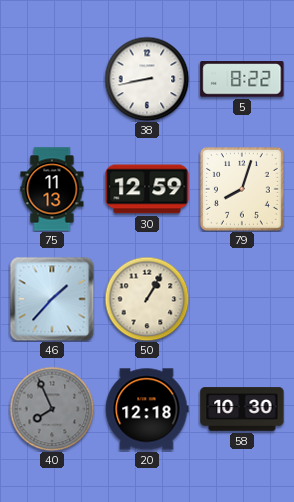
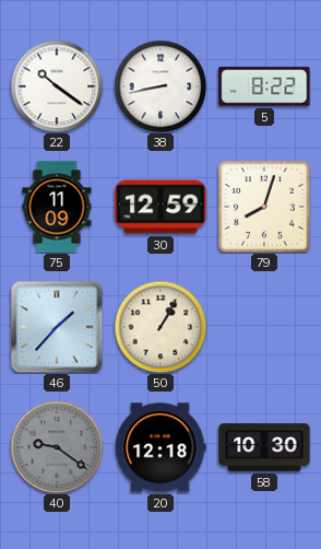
22: none -> 10:21
75: 11:13 -> 11:09
40: 7:56 -> 9:21
